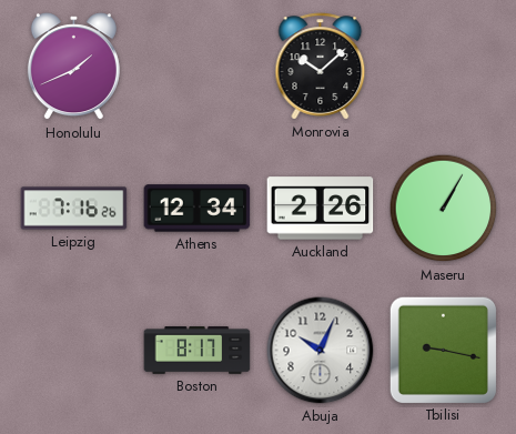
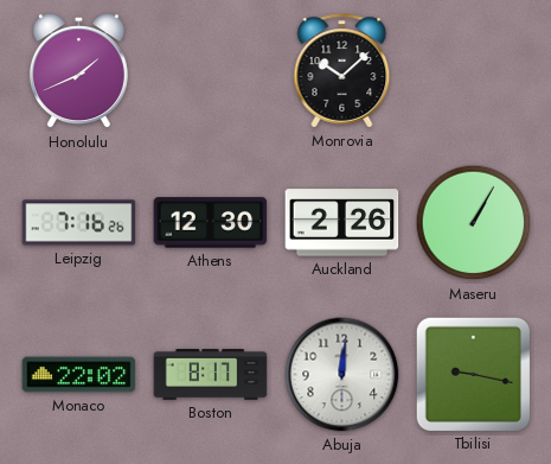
Athens: 12:34 -> 12:30
Monaco: none -> 22:02
Abuja: 10:04 -> 12:01
